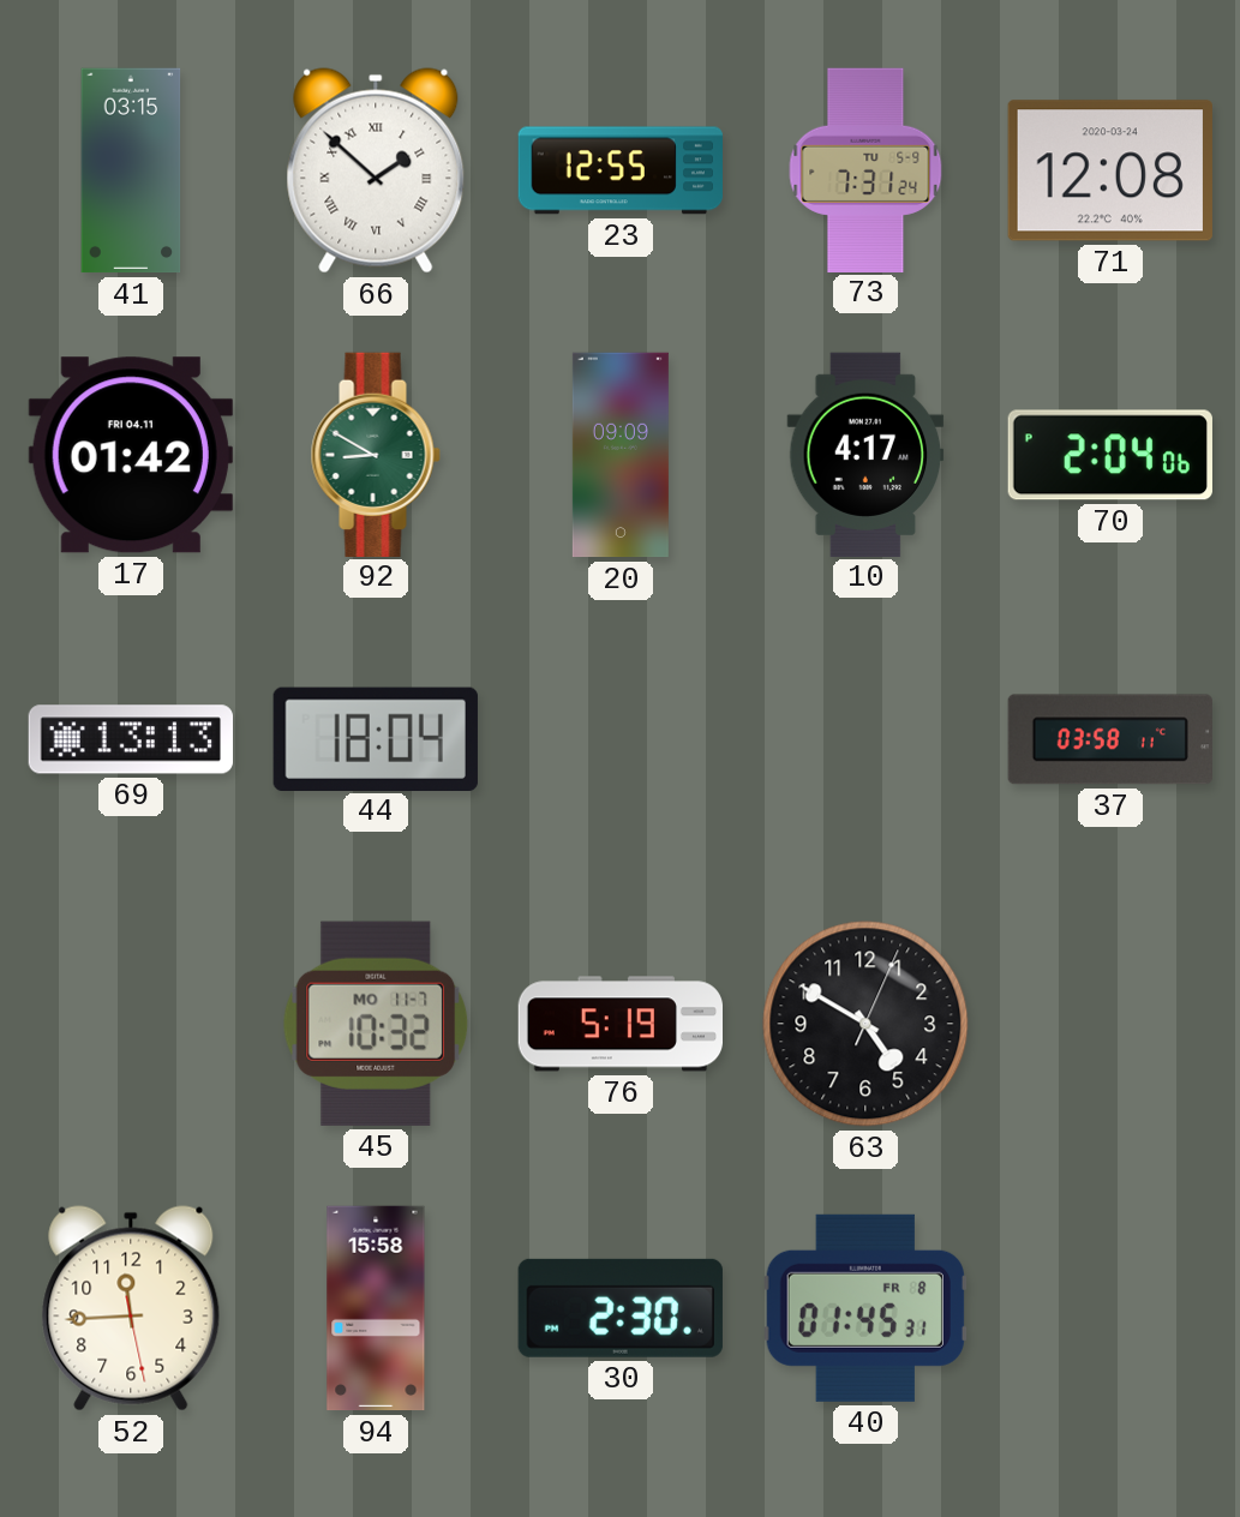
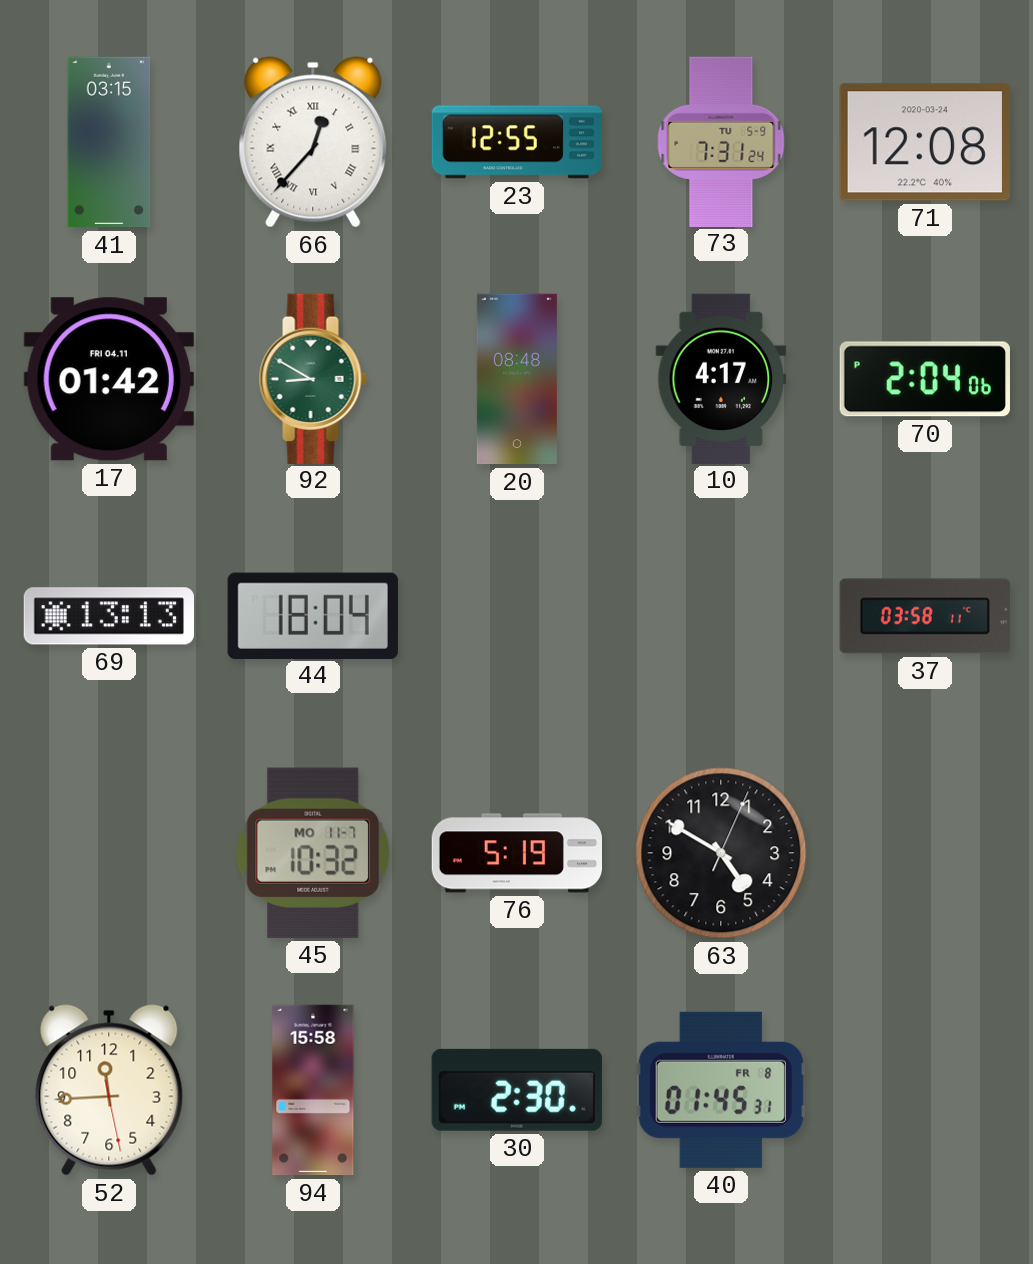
66: 1:52 -> 12:37
20: 09:09 -> 08:48
